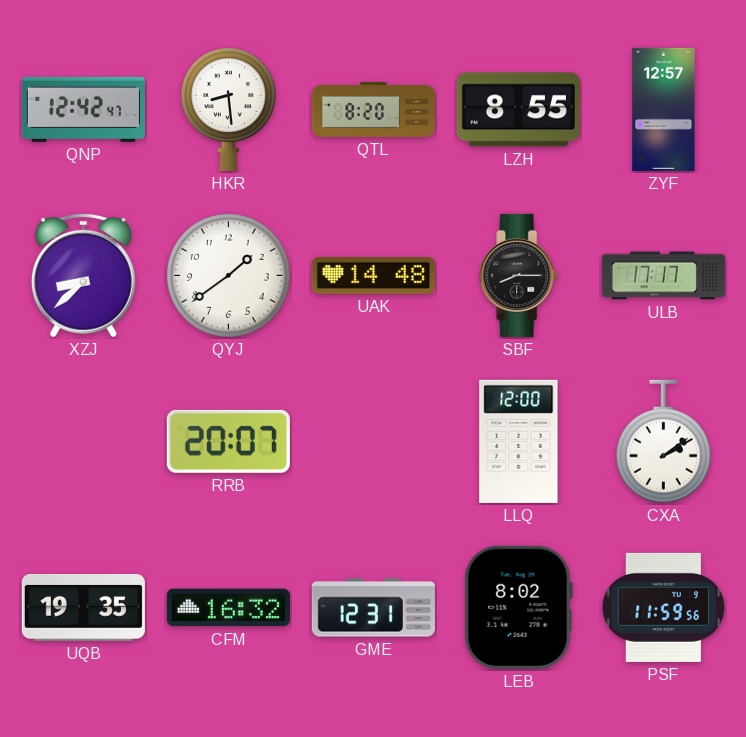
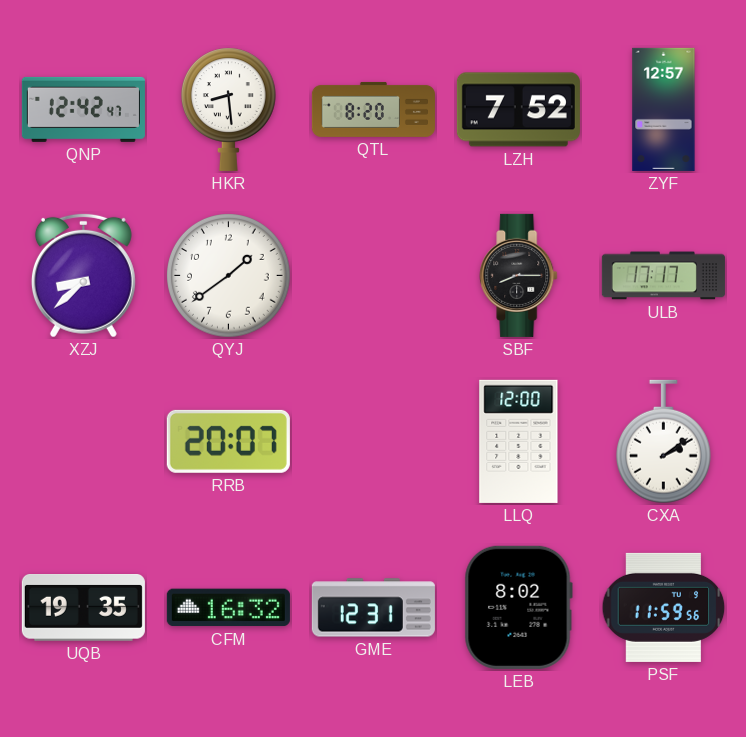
LZH: 8:55 -> 7:52
UAK: 14:48 -> none
